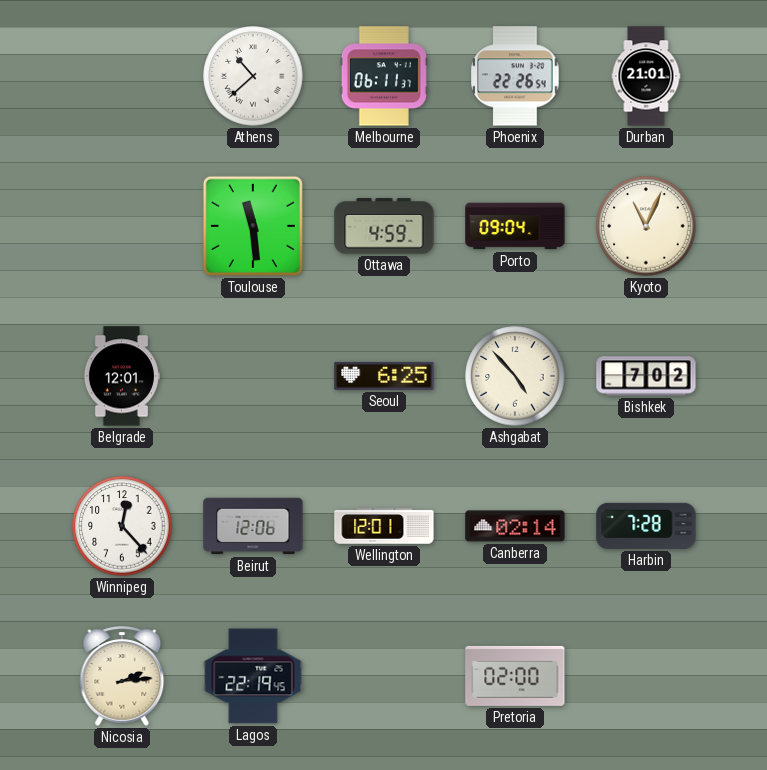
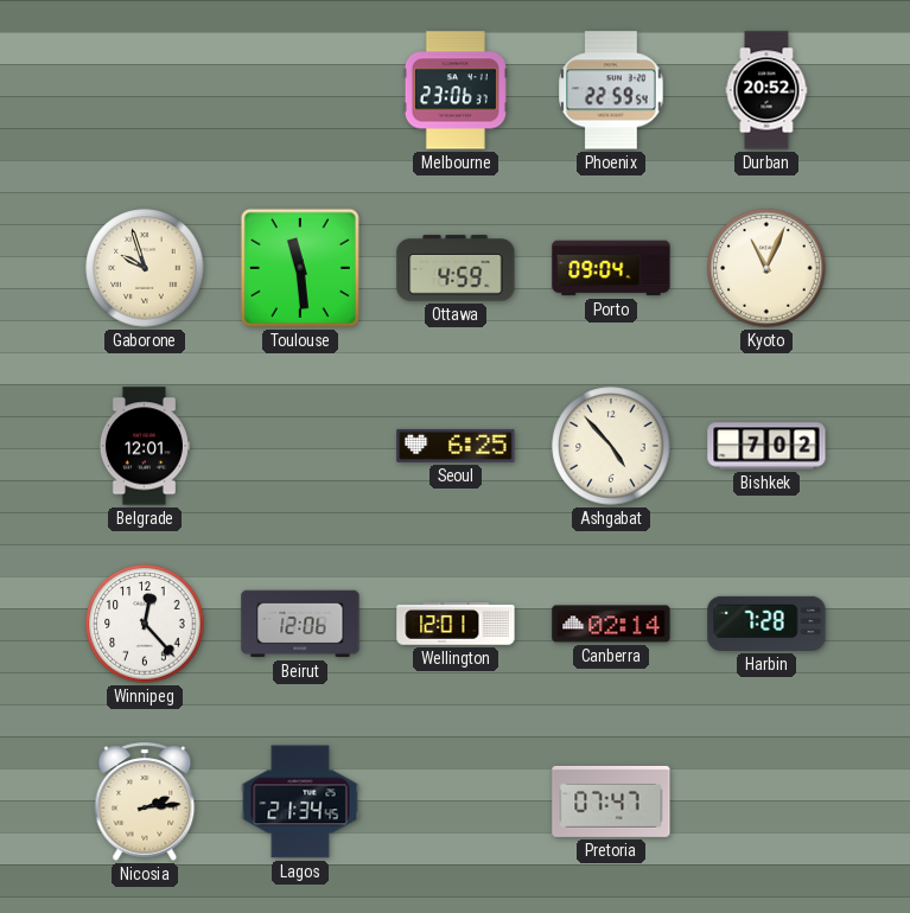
Athens: 10:38 -> none
Melbourne: 06:11 -> 23:06
Phoenix: 22:26 -> 22:59
Durban: 21:01 -> 20:52
Gaborone: none -> 9:57
Lagos: 22:19 -> 21:34
Pretoria: 02:00 -> 07:47
